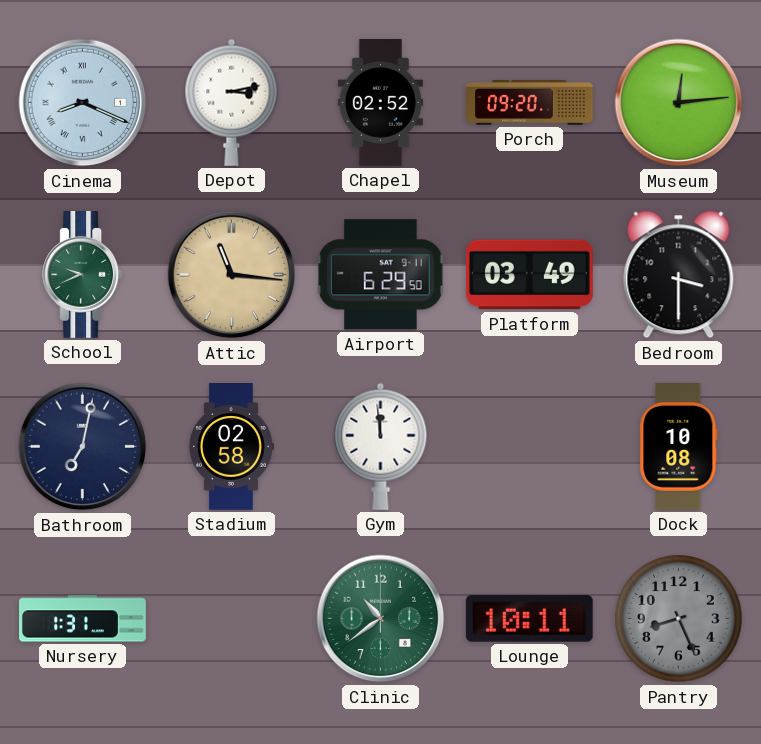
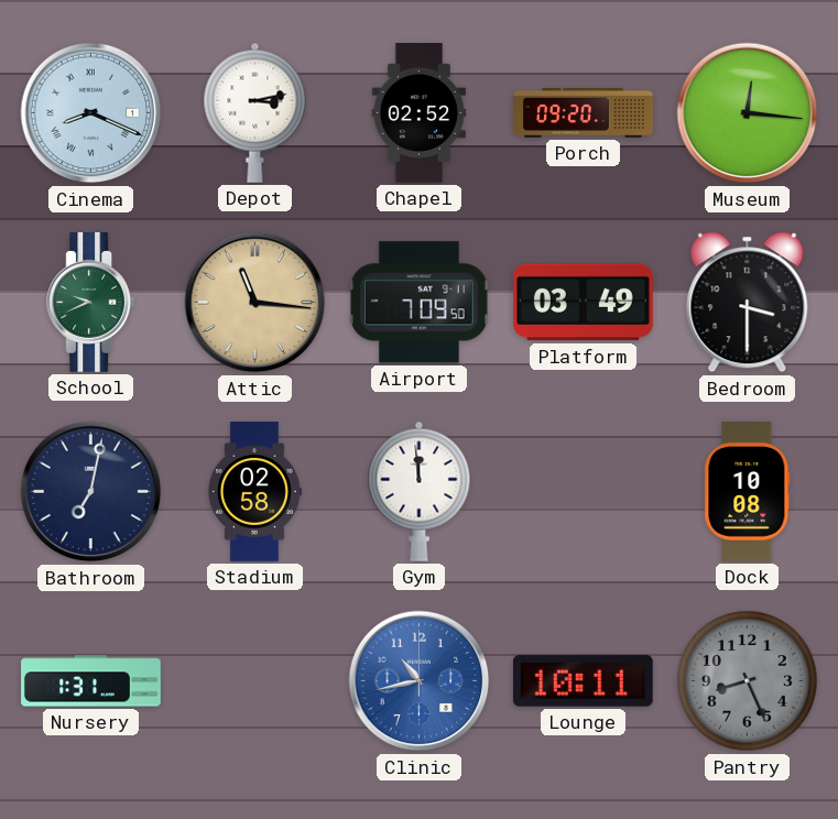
Museum: 12:14 -> 12:16
Airport: 6:29 -> 7:09
Clinic: 10:39 -> 10:43
Clinic dial: green -> blue
